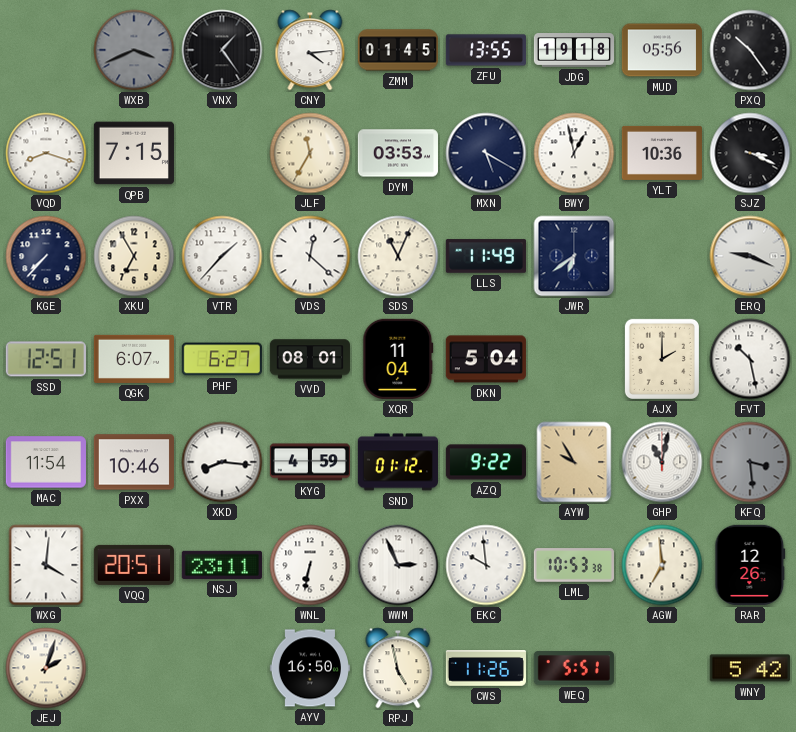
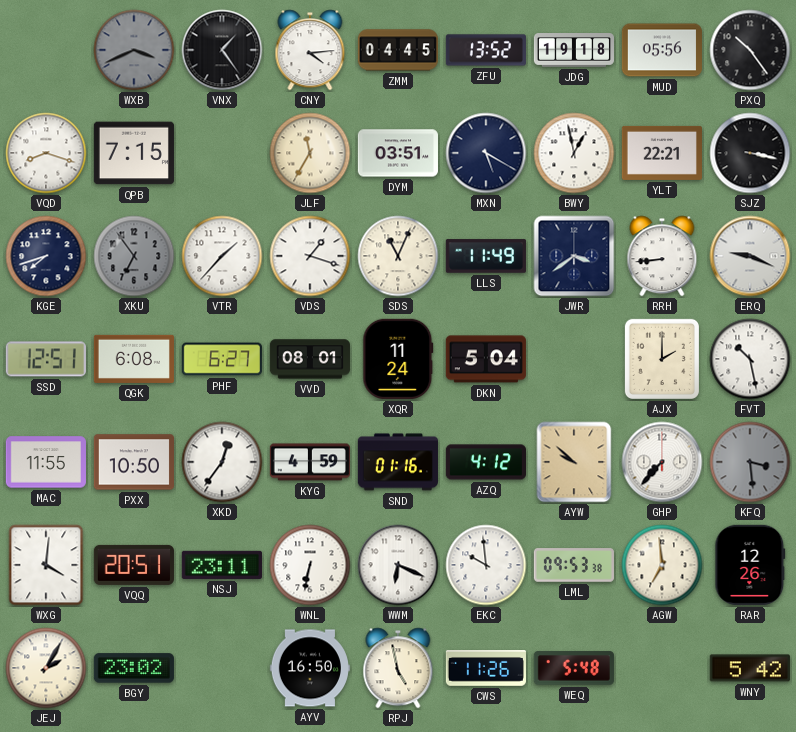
ZMM: 01:45 -> 04:45
ZFU: 13:55 -> 13:52
DYM: 03:53 -> 03:51
YLT: 10:36 -> 22:21
SJZ: 3:19 -> 3:17
KGE: 7:37 -> 7:42
XKU: 6:55 -> 6:54
XKU dial: cream -> grey
VDS: 12:22 -> 1:18
JWR: 6:39 -> 3:39
RRH: none -> 8:44
QGK: 6:07 -> 6:08
XQR: 11:04 -> 11:24
MAC: 11:54 -> 11:55
PXX: 10:46 -> 10:50
XKD: 8:16 -> 12:36
SND: 01:12 -> 01:16
AZQ: 9:22 -> 4:12
AYW: 9:55 -> 9:52
GHP: 11:02 -> 7:37
WWM: 2:56 -> 6:19
LML: 10:53 -> 09:53
JEJ: 2:03 -> 2:05
BGY: none -> 23:02
WEQ: 5:51 -> 5:48
